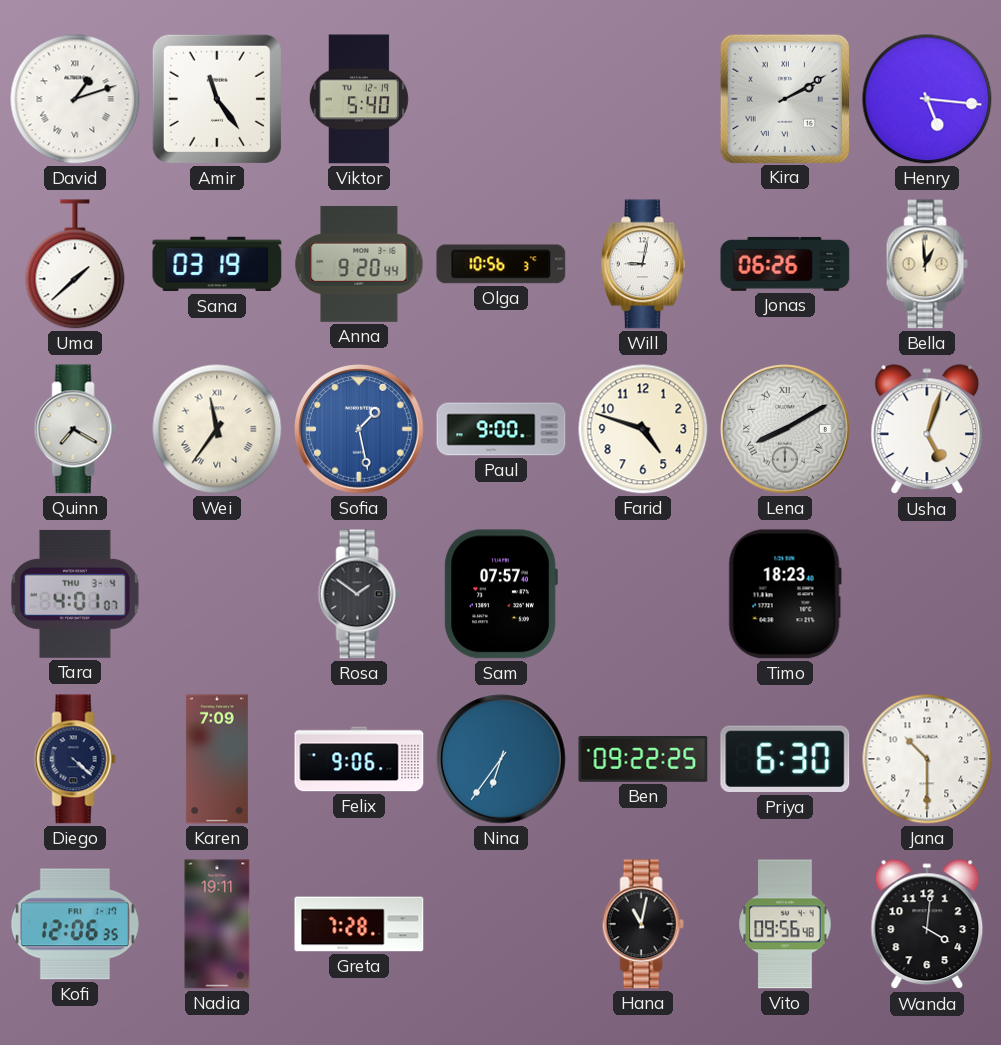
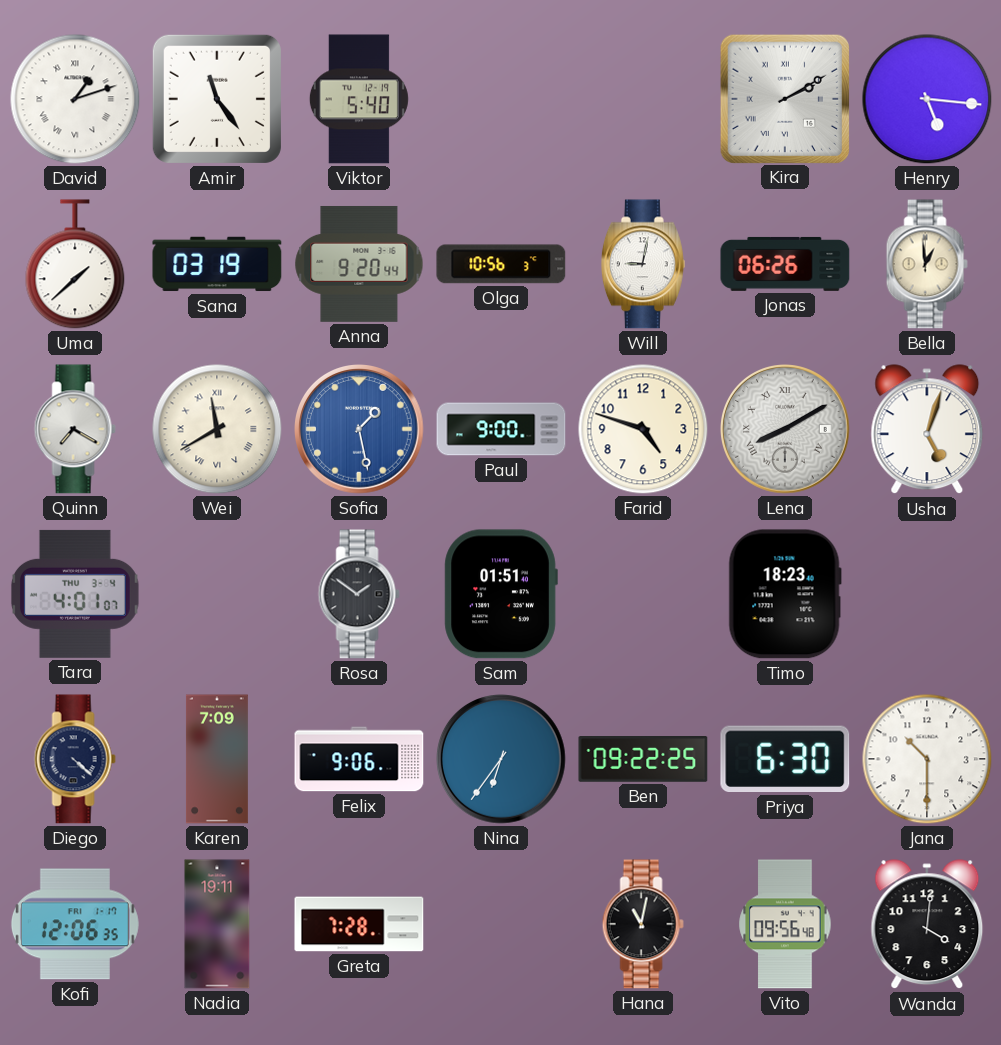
Wei: 11:36 -> 11:40
Sam: 07:57 -> 01:51
